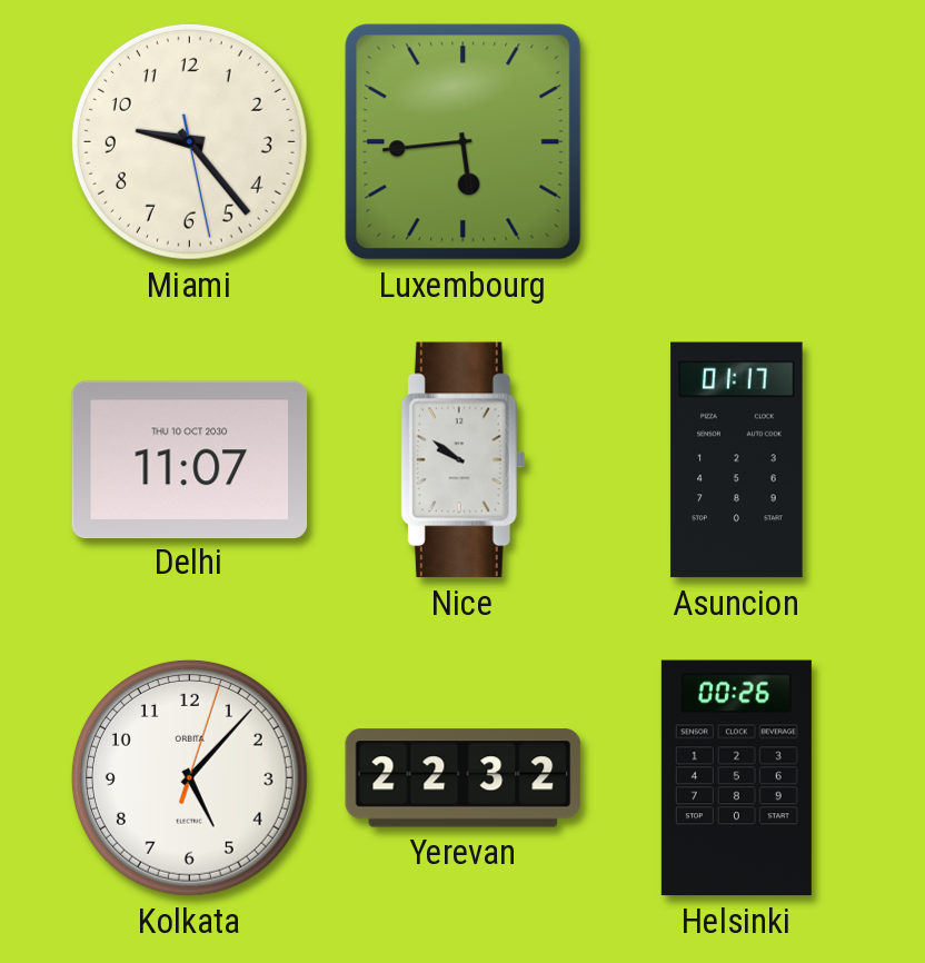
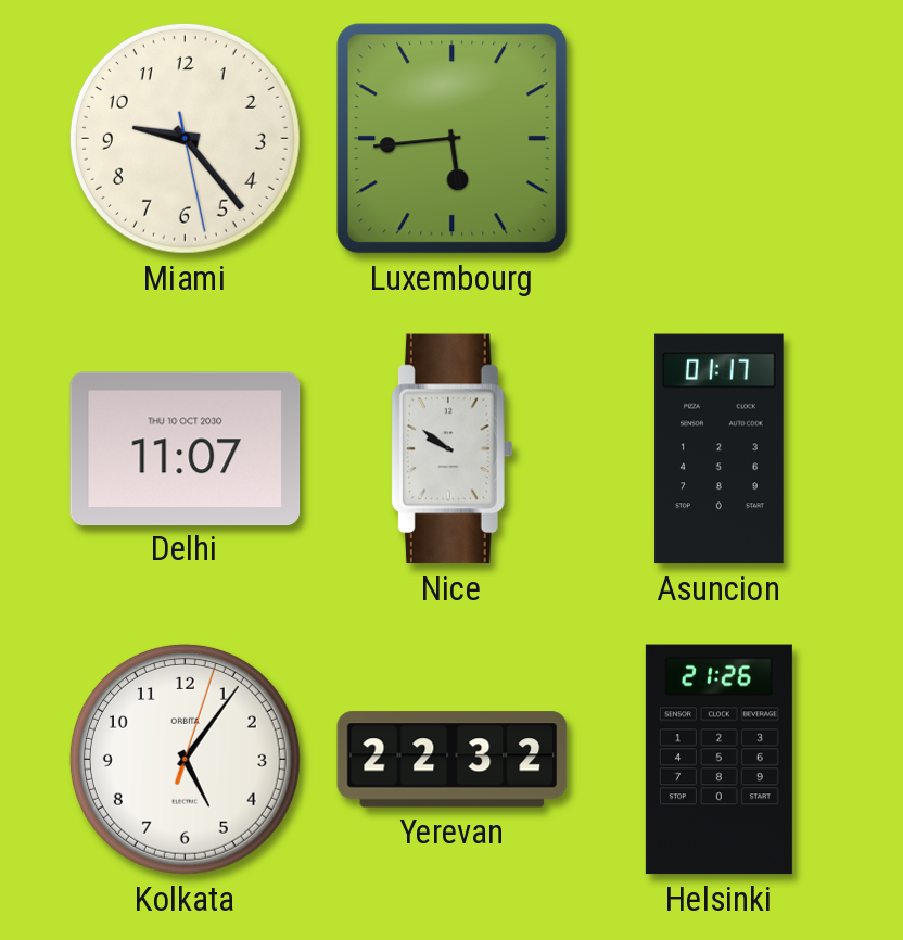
Kolkata: 5:07 -> 5:06
Helsinki: 00:26 -> 21:26
